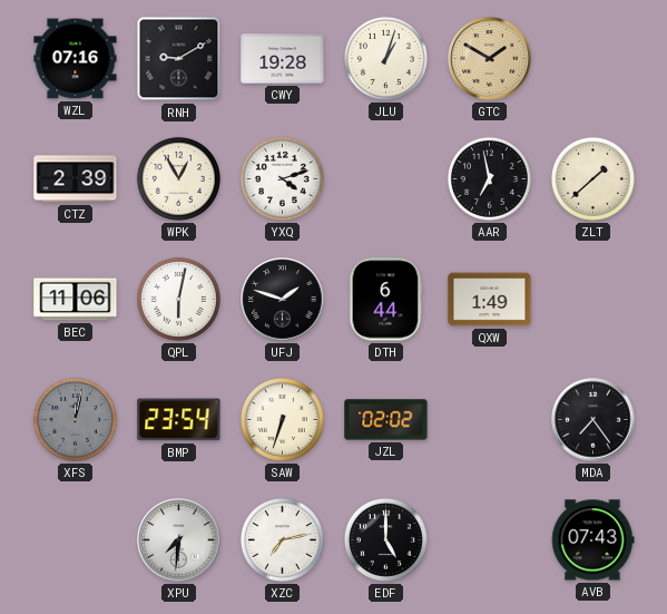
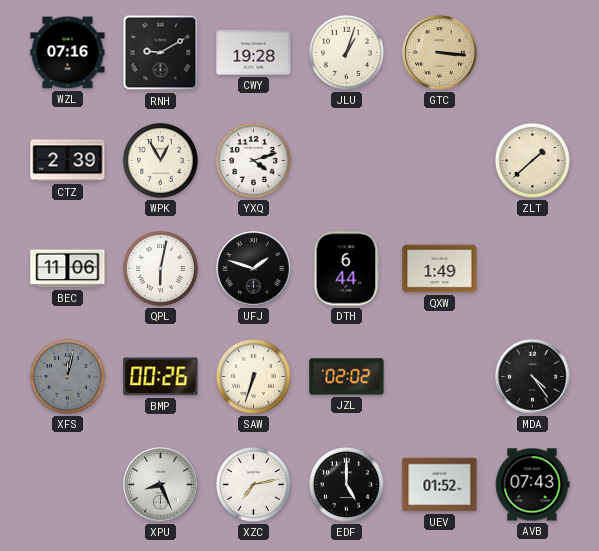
GTC: 1:50 -> 3:16
AAR: 6:58 -> none
BMP: 23:54 -> 00:26
MDA: 7:24 -> 4:24
XPU: 7:31 -> 8:26
UEV: none -> 01:52
